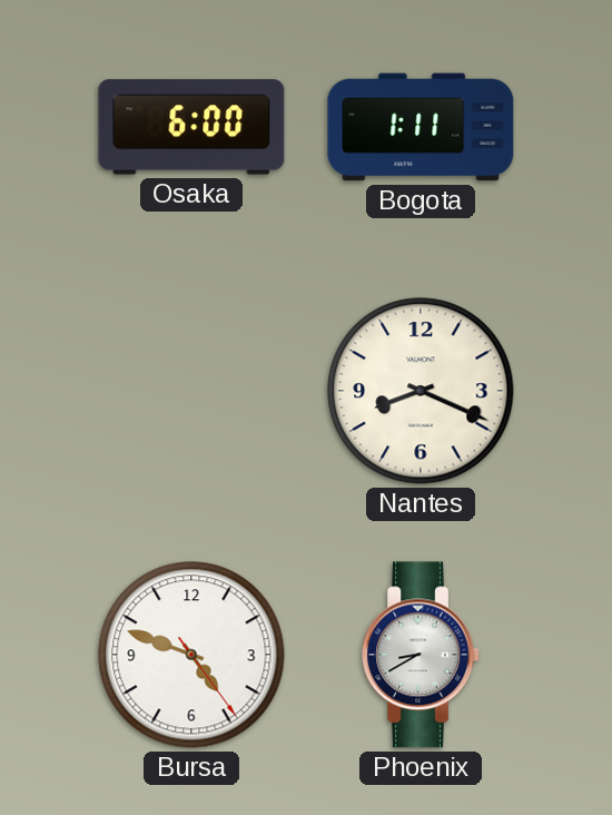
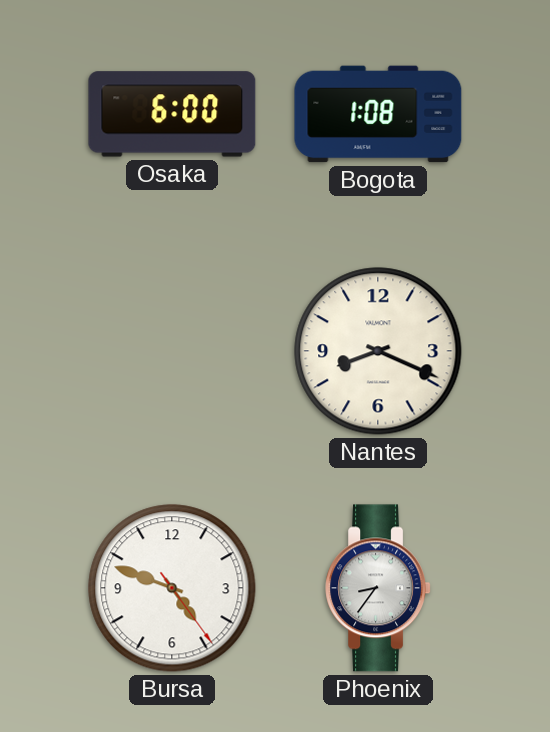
Bogota: 1:11 -> 1:08
Phoenix: 8:40 -> 8:36
